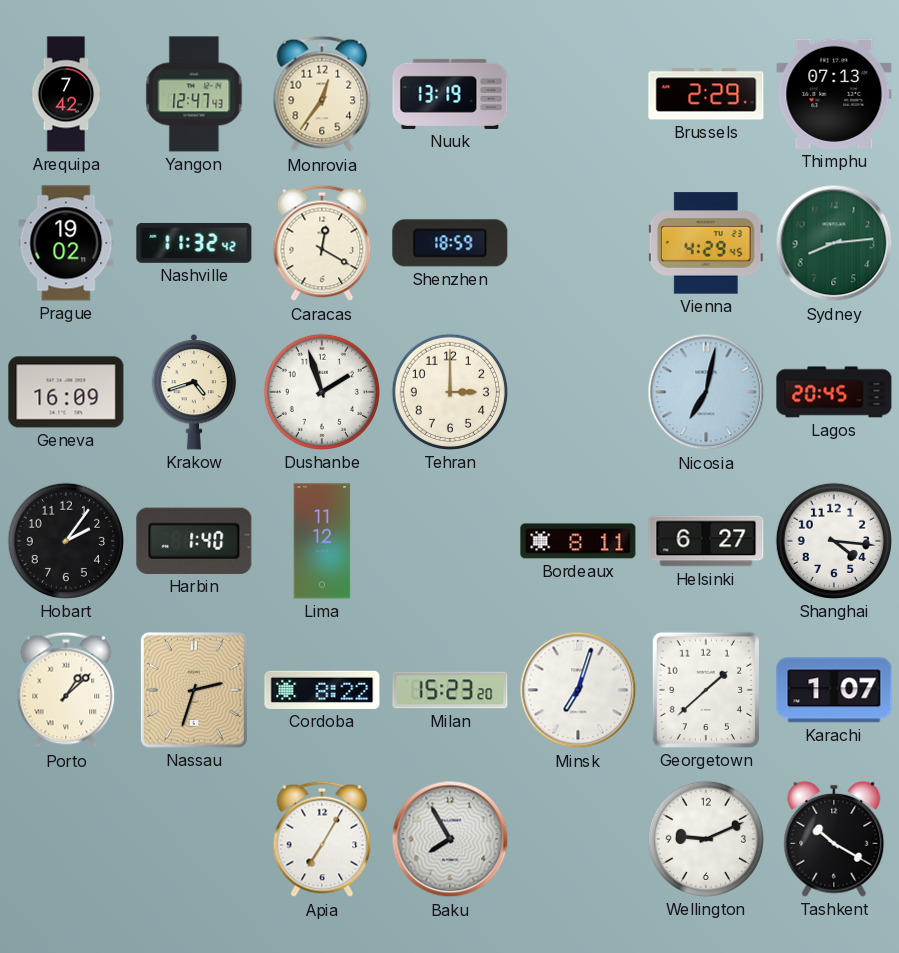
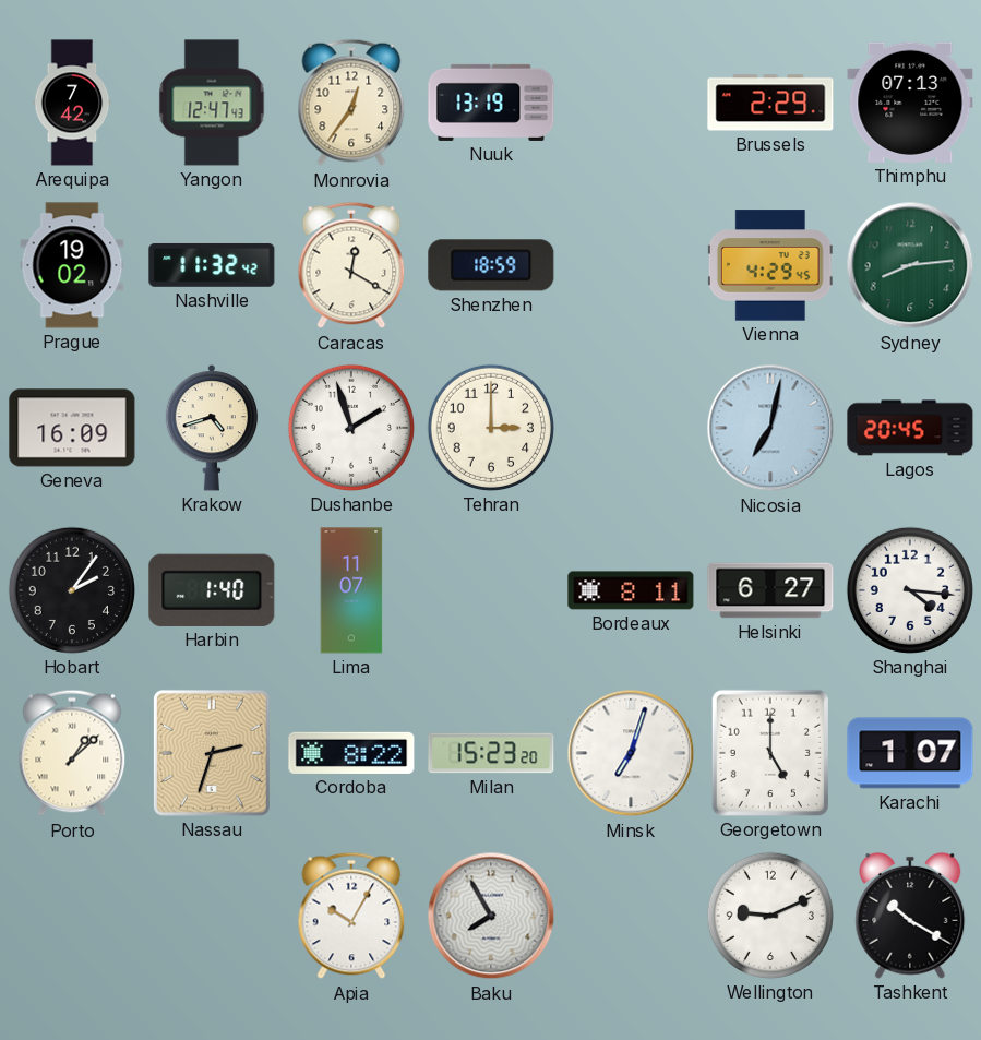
Lima: 11:12 -> 11:07
Georgetown: 1:38 -> 5:00
Apia: 7:05 -> 10:05
